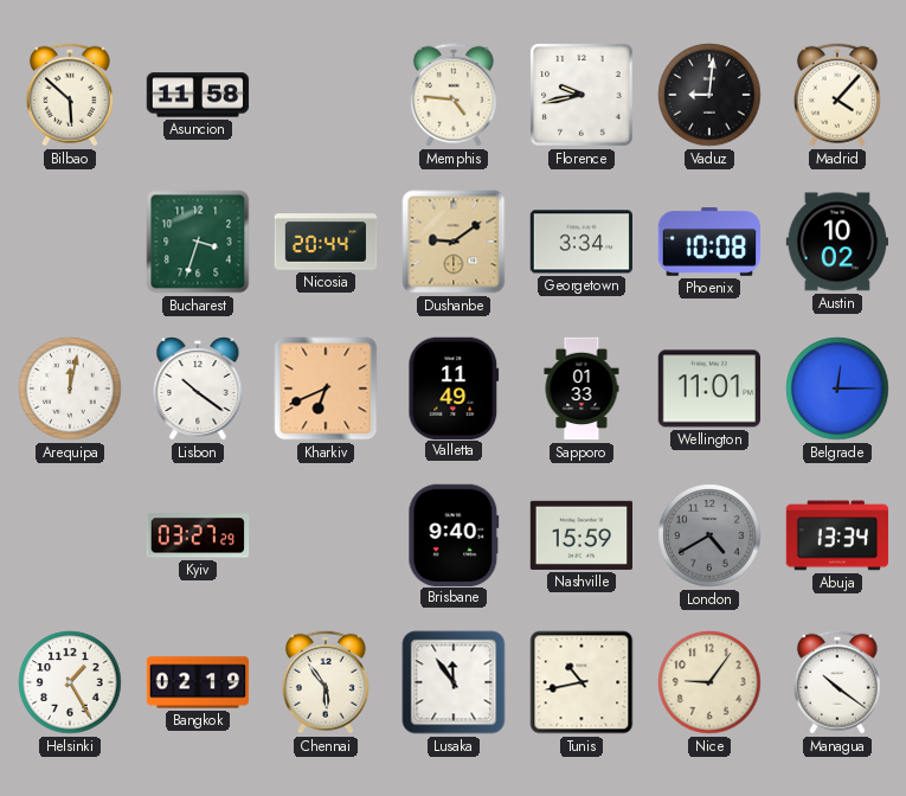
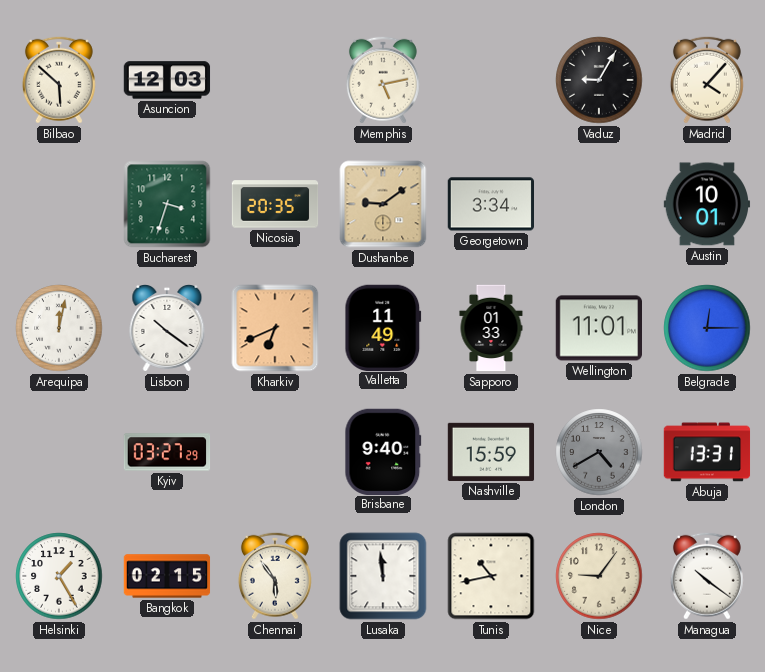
Asuncion: 11:58 -> 12:03
Memphis: 4:46 -> 5:13
Florence: 9:43 -> none
Vaduz: 9:01 -> 9:05
Nicosia: 20:44 -> 20:35
Phoenix: 10:08 -> none
Austin: 10:02 -> 10:01
Abuja: 13:34 -> 13:31
Bangkok: 02:19 -> 02:15
Lusaka: 11:54 -> 11:59
